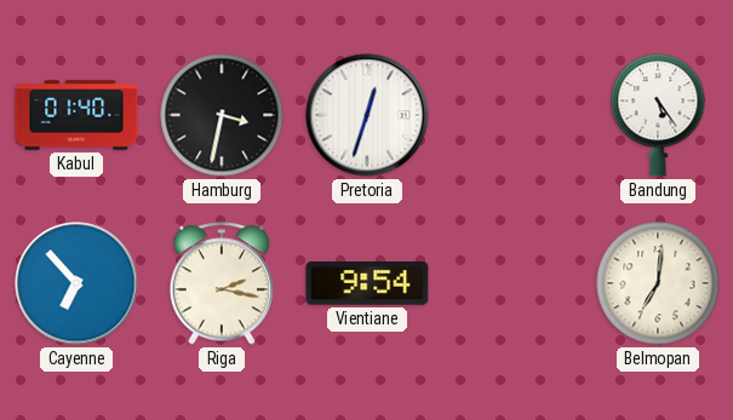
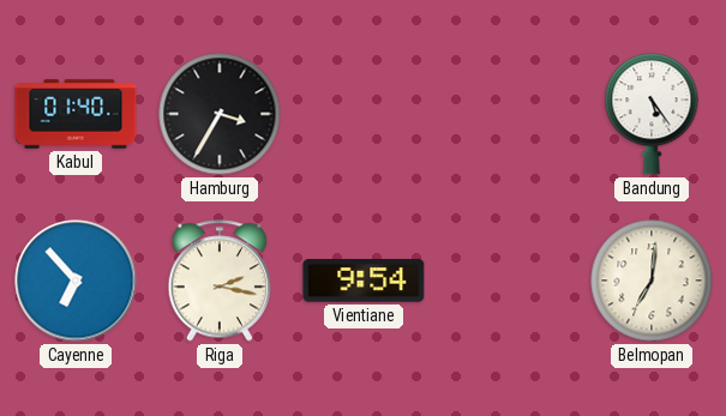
Hamburg: 3:32 -> 3:35
Pretoria: 12:33 -> none
